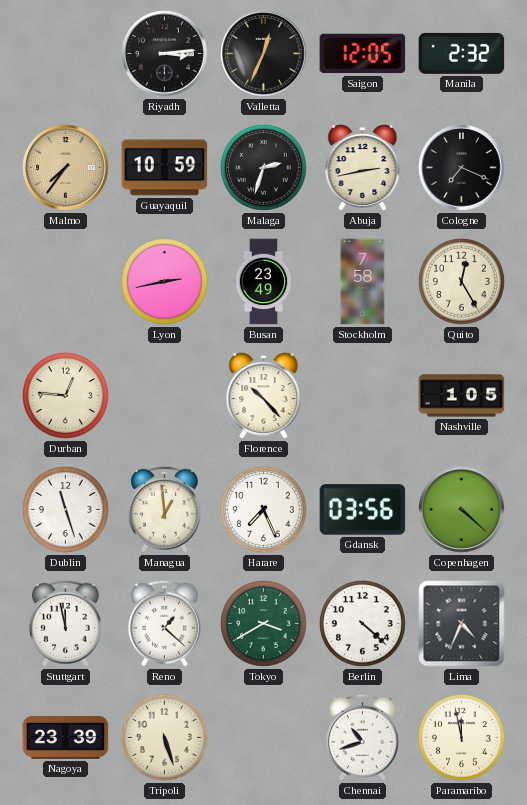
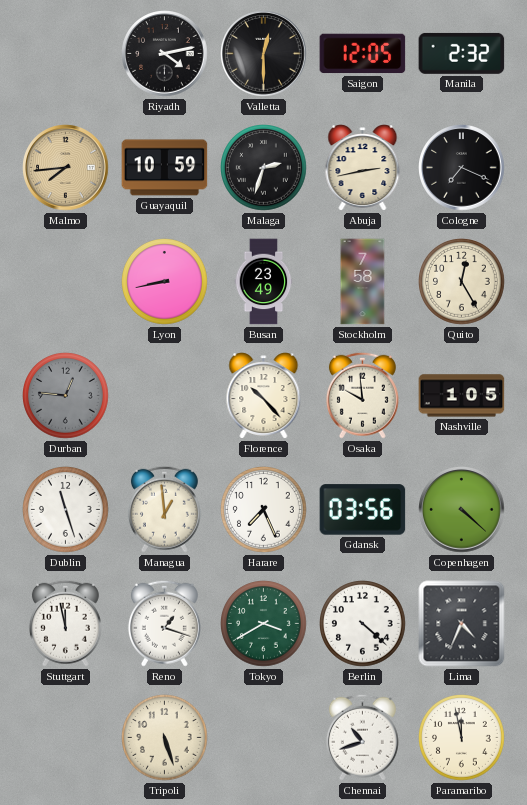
Riyadh: 3:14 -> 4:13
Valletta: 12:34 -> 12:30
Malmo: 7:36 -> 7:44
Lyon: 2:43 -> 8:43
Durban dial: cream -> grey
Osaka: none -> 9:59
Reno: 1:22 -> 1:18
Nagoya: 23:39 -> none
